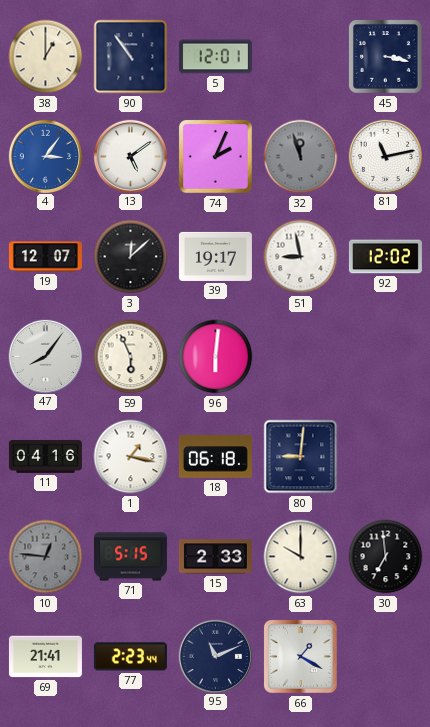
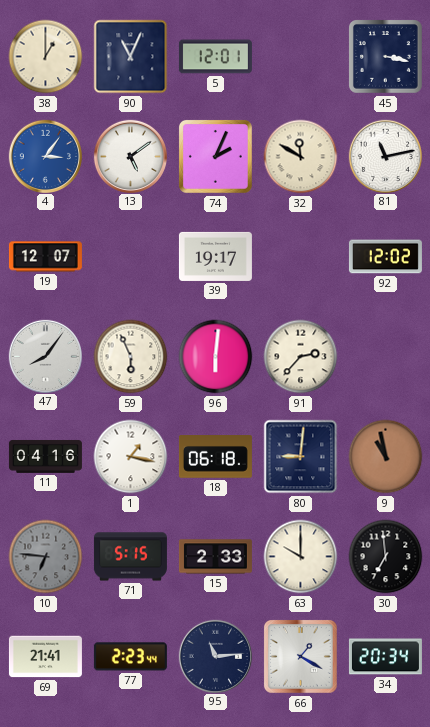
90: 10:54 -> 11:04
32: 11:57 -> 11:50
32 dial: grey -> cream
3: 12:08 -> none
51: 8:58 -> none
91: none -> 2:37
9: none -> 10:58
10: 12:46 -> 6:46
95: 11:11 -> 11:14
34: none -> 20:34
